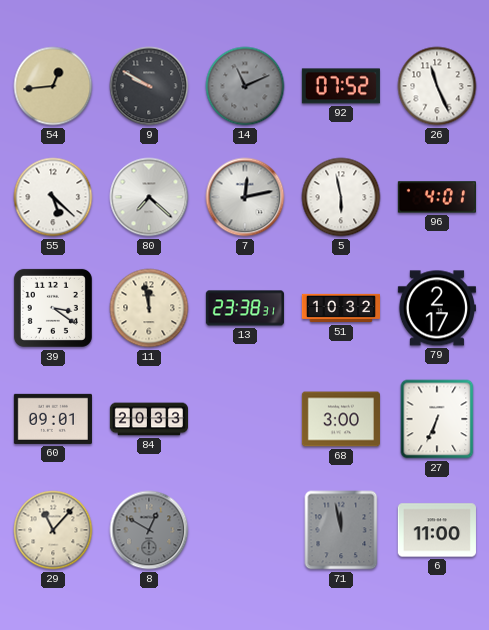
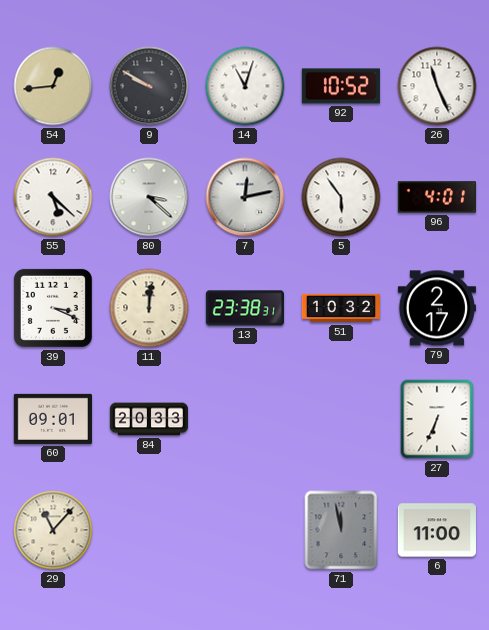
14: 11:11 -> 11:03
14 dial: grey -> white
92: 07:52 -> 10:52
80: 7:22 -> 3:22
5: 5:58 -> 5:54
39: 3:21 -> 3:19
11: 11:58 -> 12:01
68: 3:00 -> none
8: 12:50 -> none
